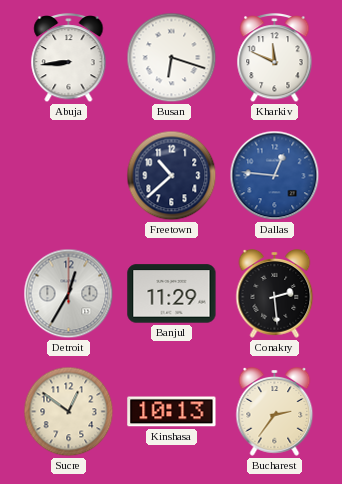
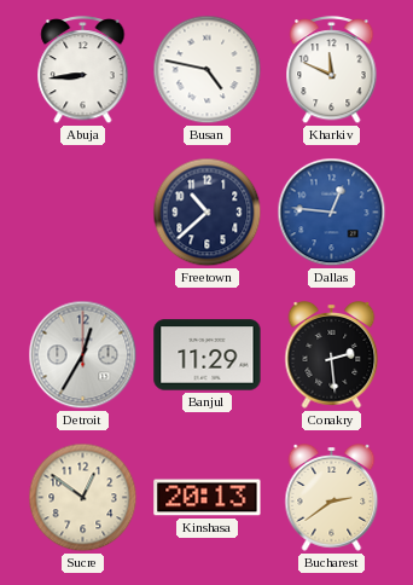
Busan: 6:18 -> 4:47
Kinshasa: 10:13 -> 20:13
Bucharest: 2:36 -> 2:39
